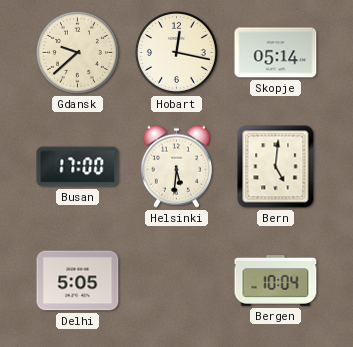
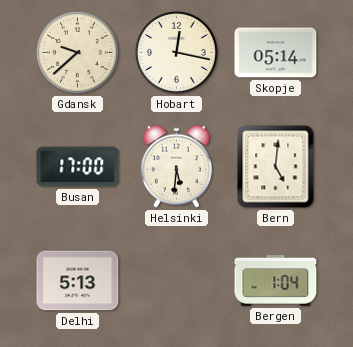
Delhi: 5:05 -> 5:13
Bergen: 10:04 -> 1:04
